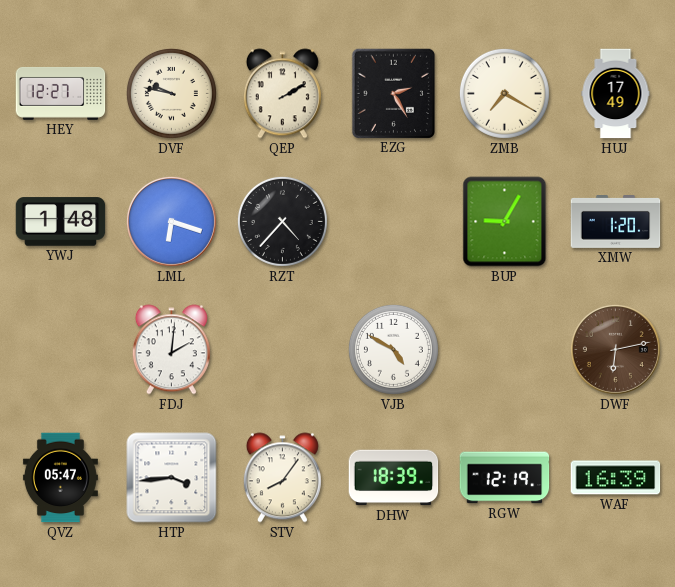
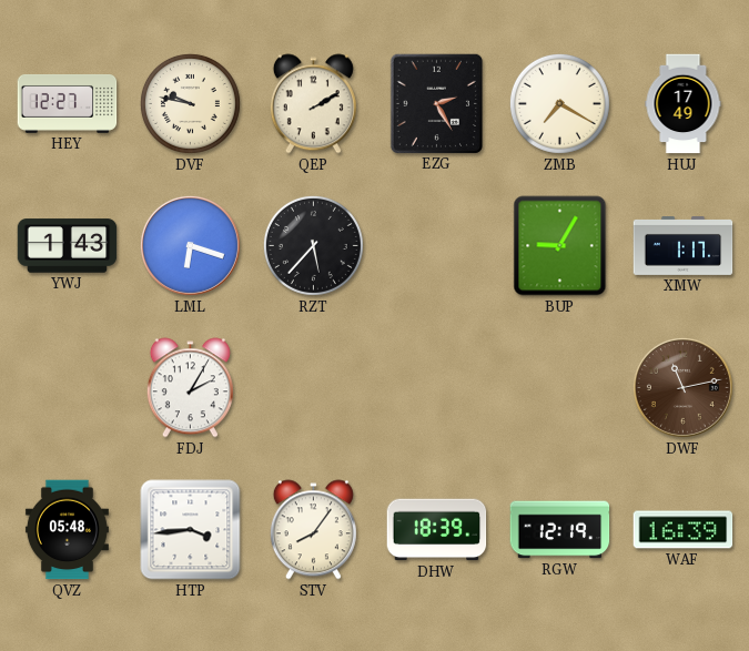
YWJ: 1:48 -> 1:43
RZT: 4:37 -> 5:37
XMW: 1:20 -> 1:17
FDJ: 2:01 -> 2:05
VJB: 4:50 -> none
DWF: 6:13 -> 11:13
QVZ: 05:47 -> 05:48
